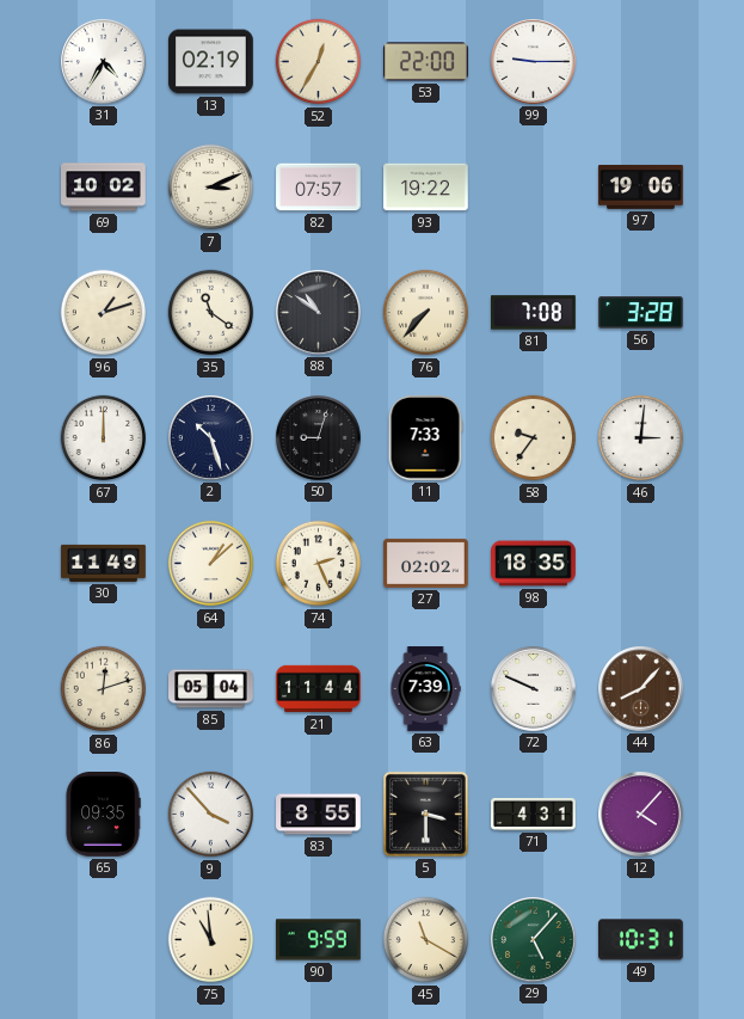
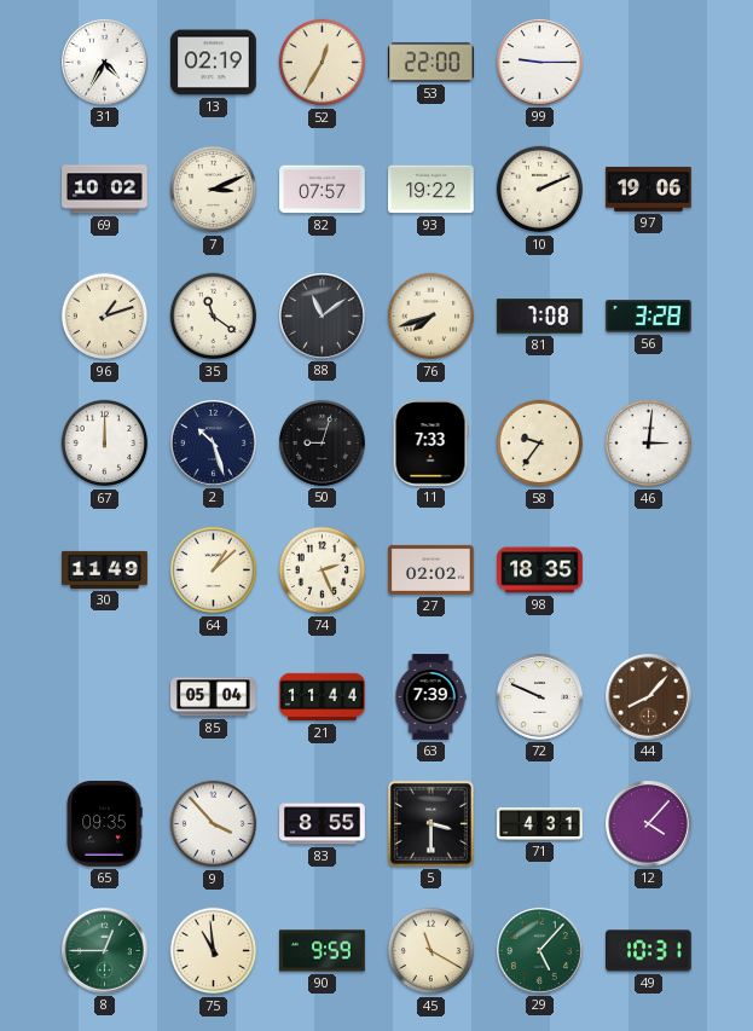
10: none -> 2:11
88: 10:51 -> 11:09
76: 7:37 -> 7:42
86: 12:12 -> none
8: none -> 12:45
